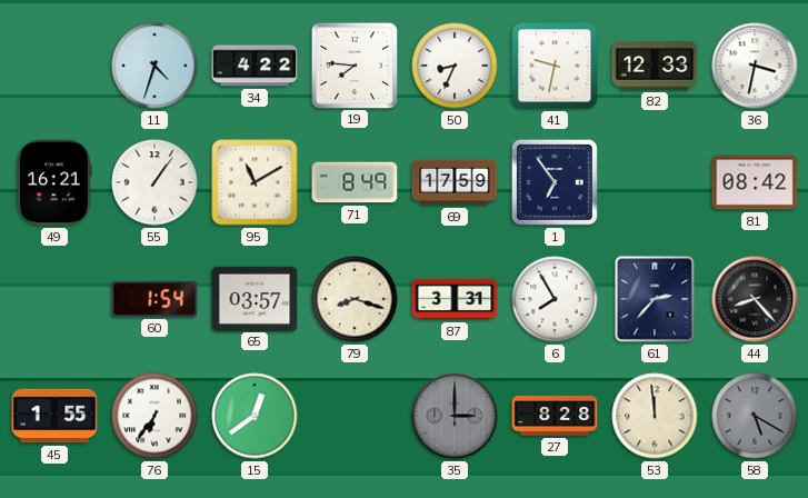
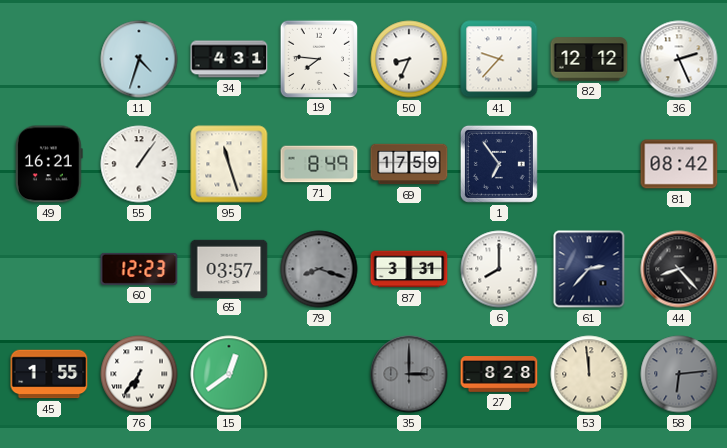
34: 4:22 -> 4:31
41: 9:32 -> 9:37
82: 12:33 -> 12:12
36: 3:32 -> 2:26
95: 11:10 -> 11:27
60: 1:54 -> 12:23
79 dial: cream -> grey
6: 7:55 -> 8:00
58: 5:20 -> 6:14
